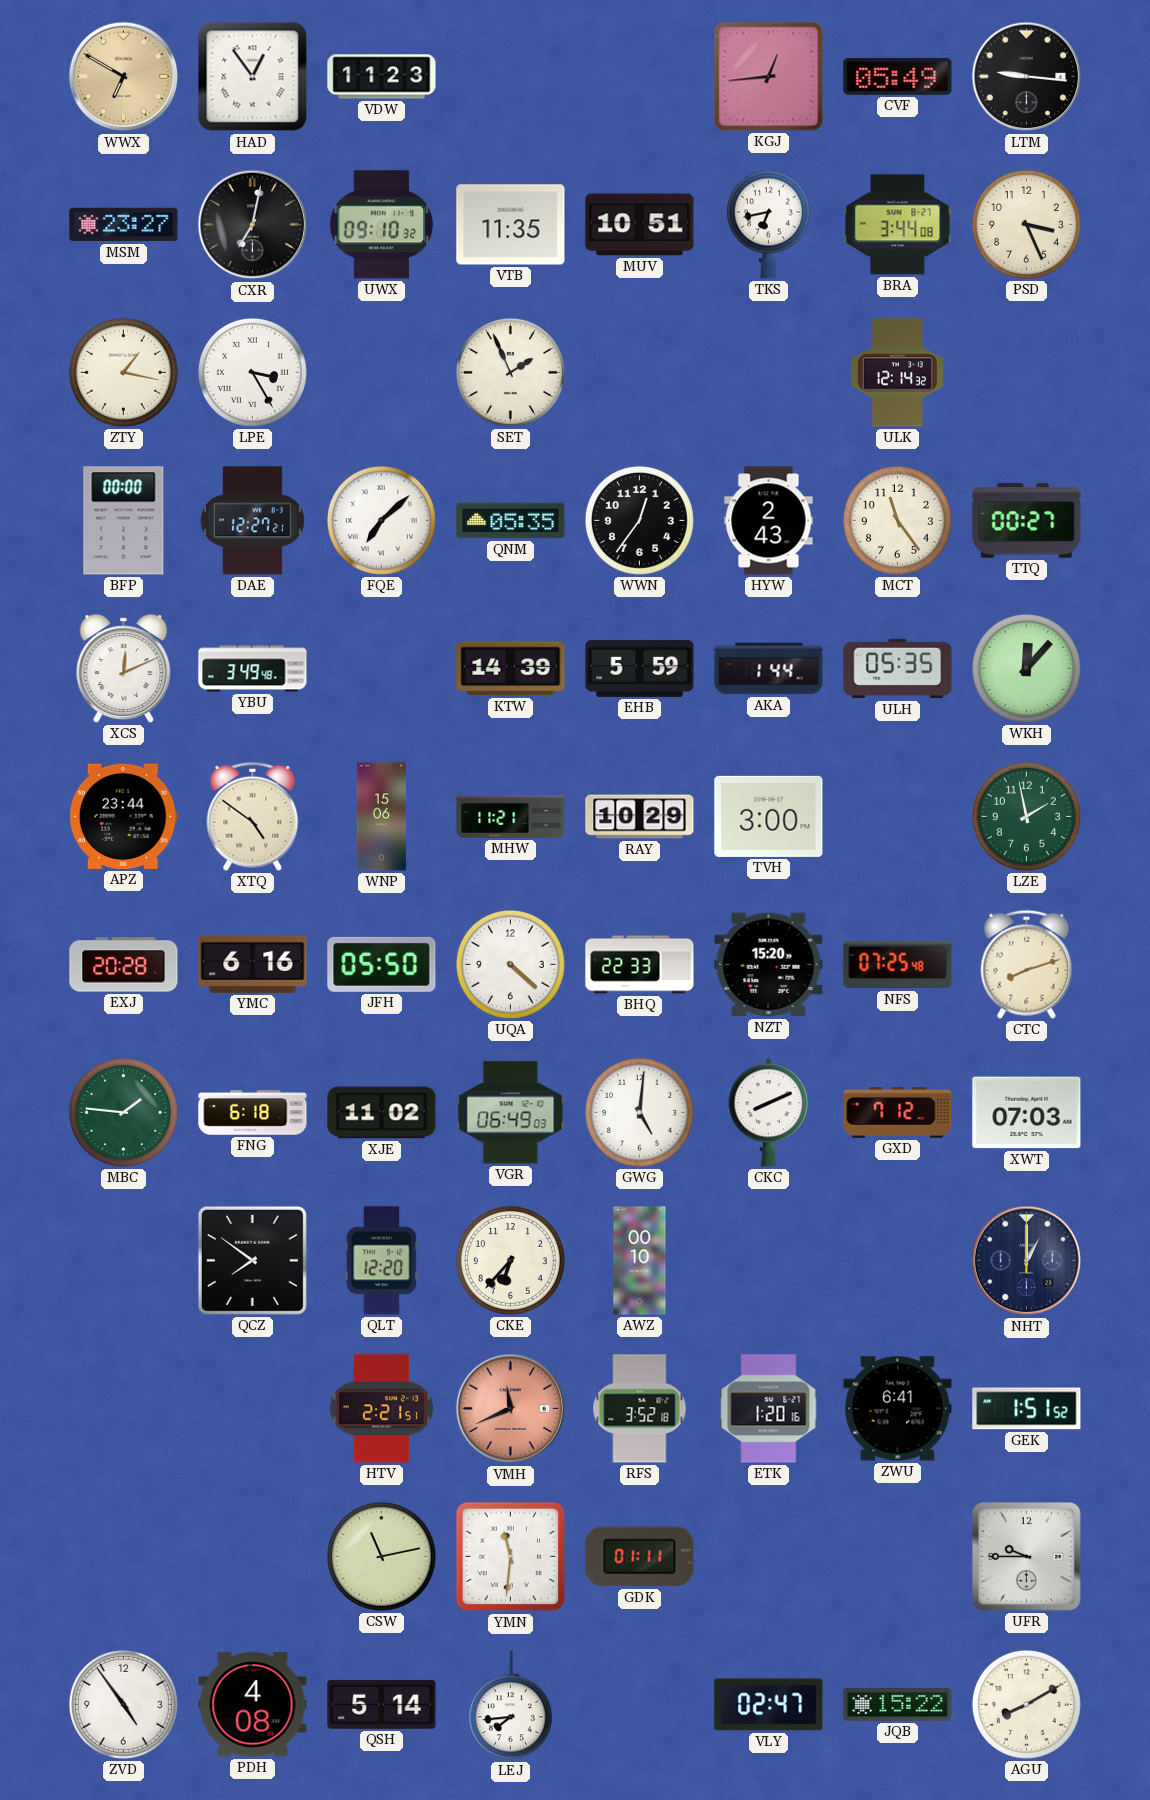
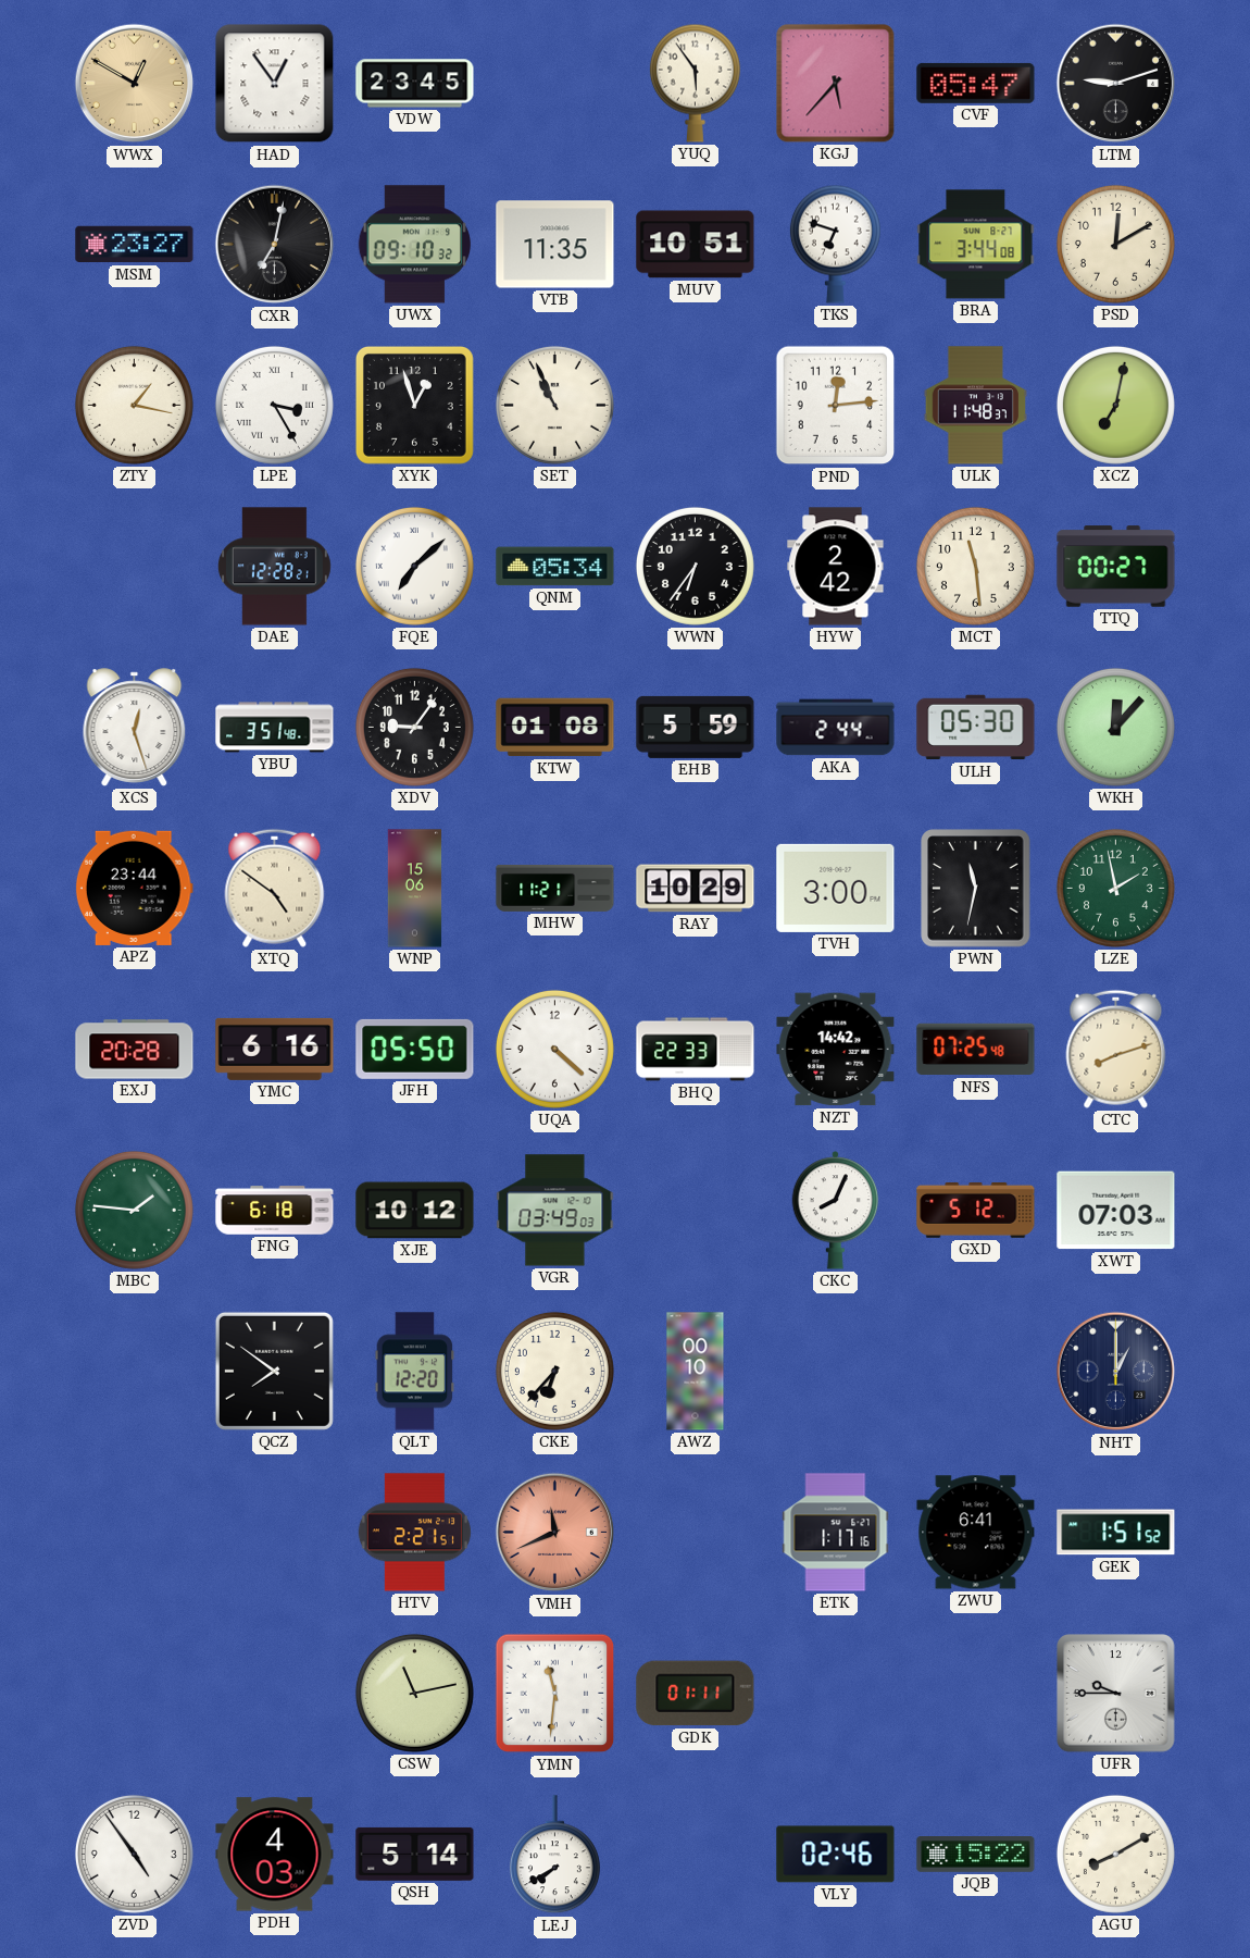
WWX: 6:50 -> 12:50
VDW: 11:23 -> 23:45
YUQ: none -> 5:54
KGJ: 12:44 -> 5:37
CVF: 05:49 -> 05:47
LTM: 9:16 -> 9:12
TKS: 6:43 -> 6:48
PSD: 3:26 -> 12:10
XYK: none -> 12:57
SET: 1:56 -> 10:56
PND: none -> 12:14
ULK: 12:14 -> 11:48
XCZ: none -> 7:02
BFP: 00:00 -> none
DAE: 12:27 -> 12:28
QNM: 05:35 -> 05:34
WWN: 12:36 -> 6:36
HYW: 2:43 -> 2:42
MCT: 11:24 -> 11:29
XCS: 12:11 -> 12:27
YBU: 3:49 -> 3:51
XDV: none -> 9:06
KTW: 14:39 -> 01:08
AKA: 1:44 -> 2:44
ULH: 05:35 -> 05:30
PWN: none -> 11:32
NZT: 15:20 -> 14:42
XJE: 11:02 -> 10:12
VGR: 06:49 -> 03:49
GWG: 5:01 -> none
CKC: 8:11 -> 8:04
GXD: 7:12 -> 5:12
RFS: 3:52 -> none
ETK: 1:20 -> 1:17
PDH: 4:08 -> 4:03
LEJ: 7:44 -> 7:40
VLY: 02:47 -> 02:46
